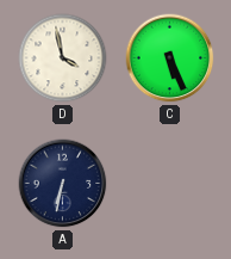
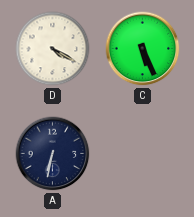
D: 3:58 -> 4:20
